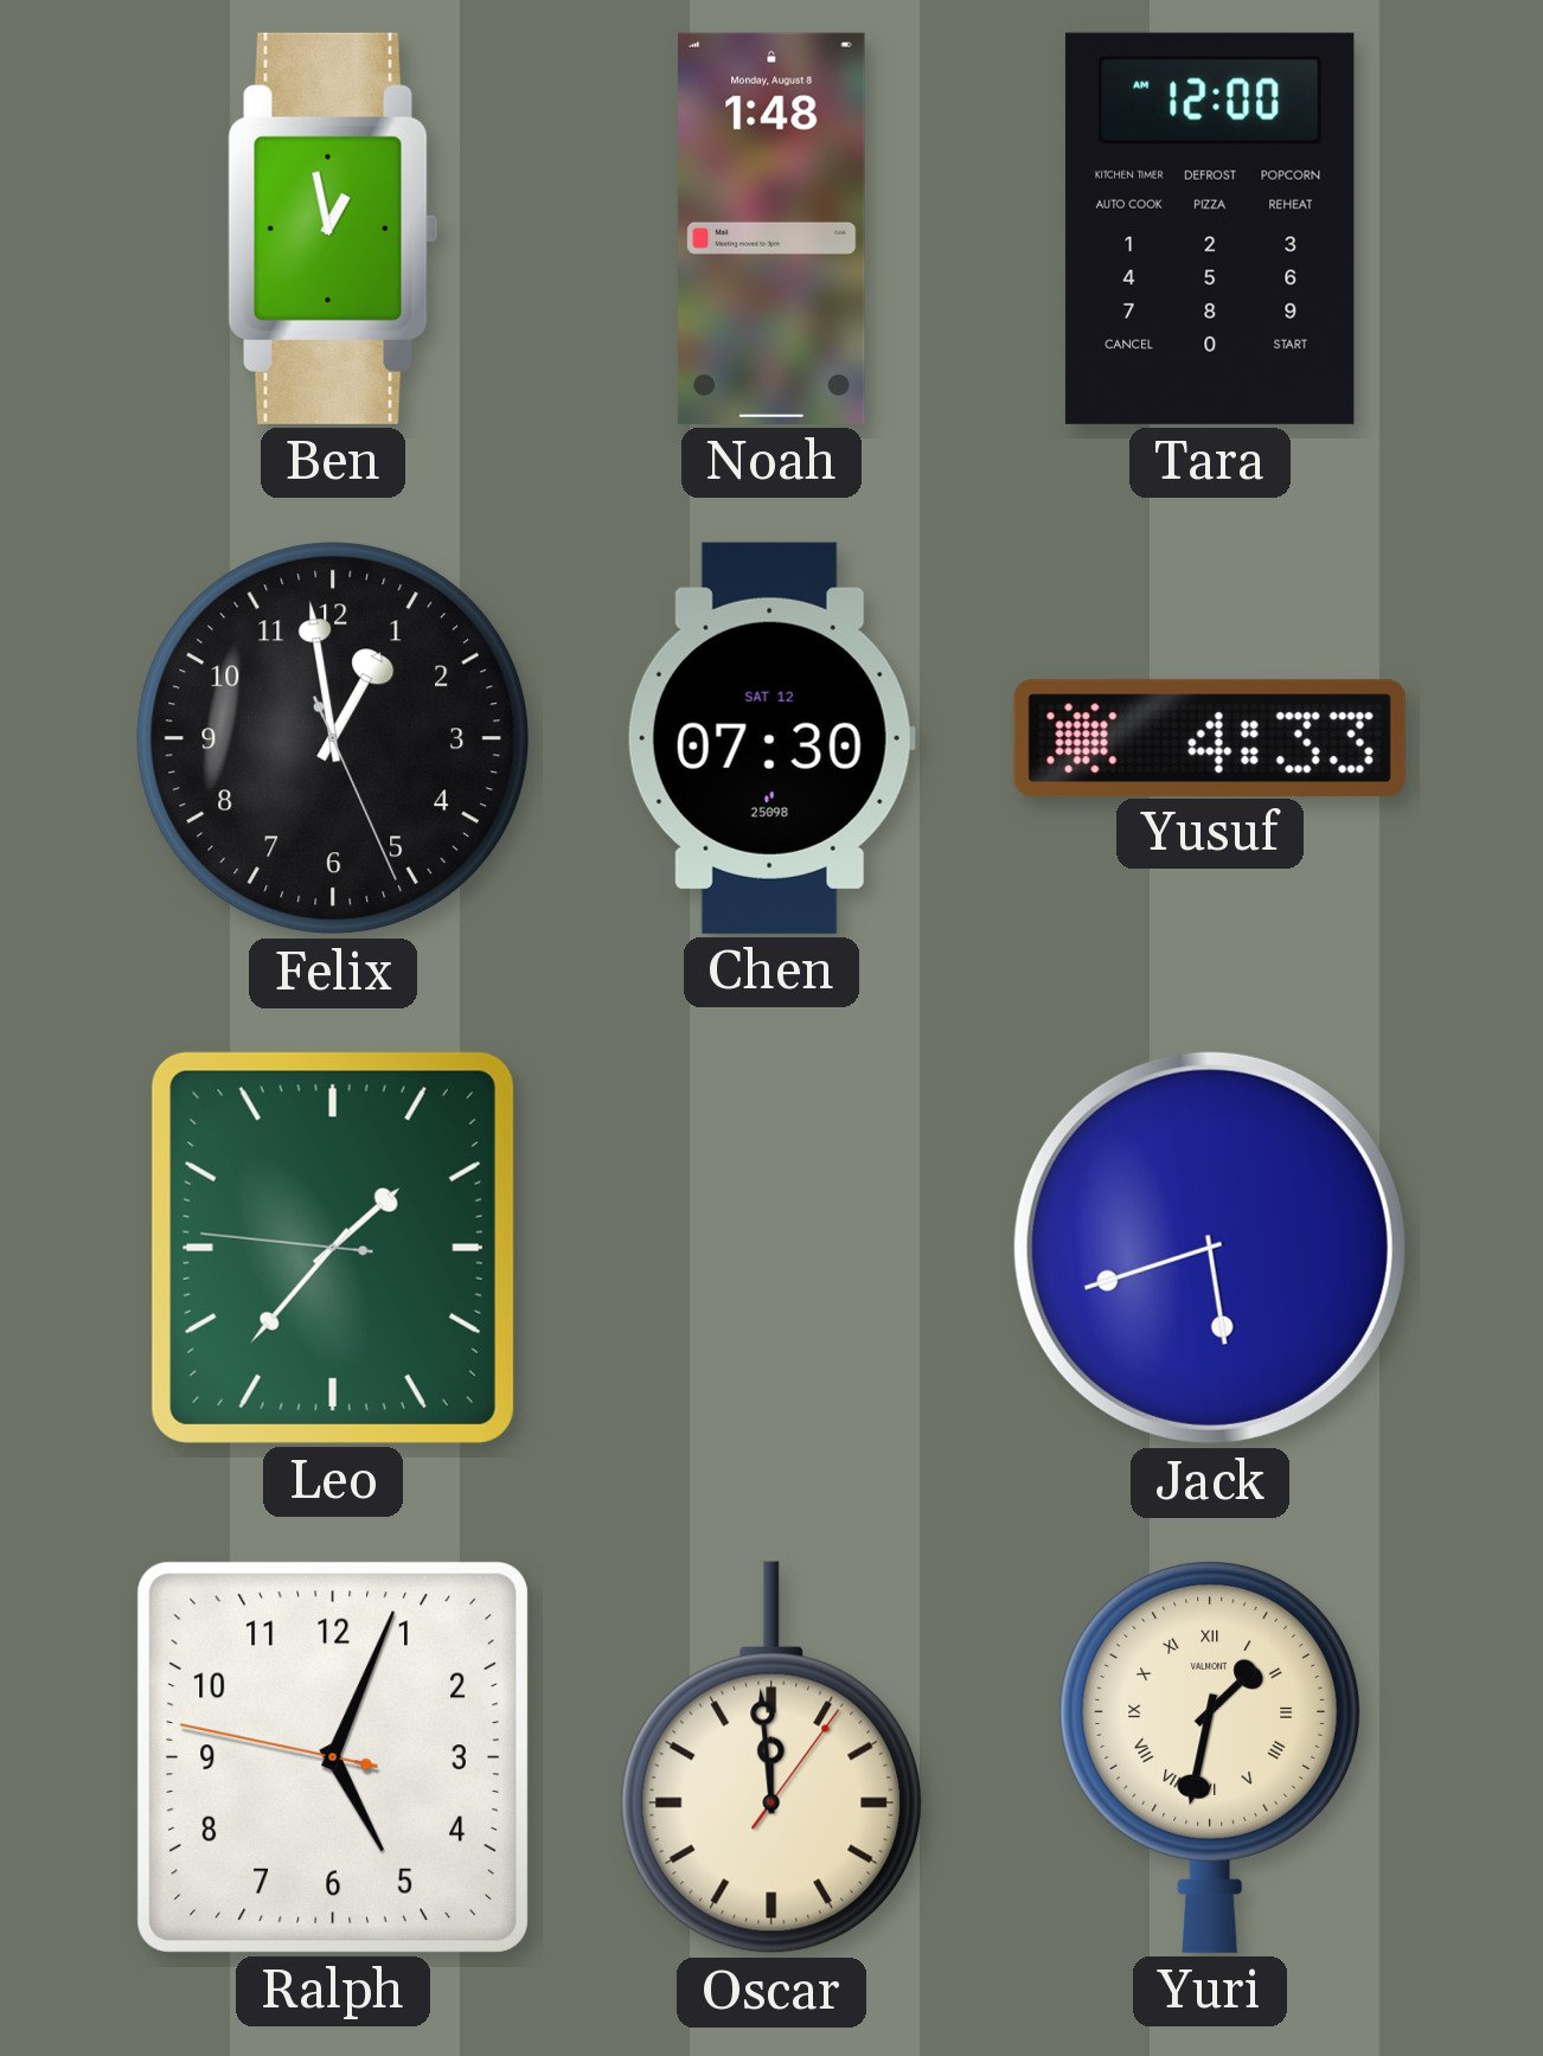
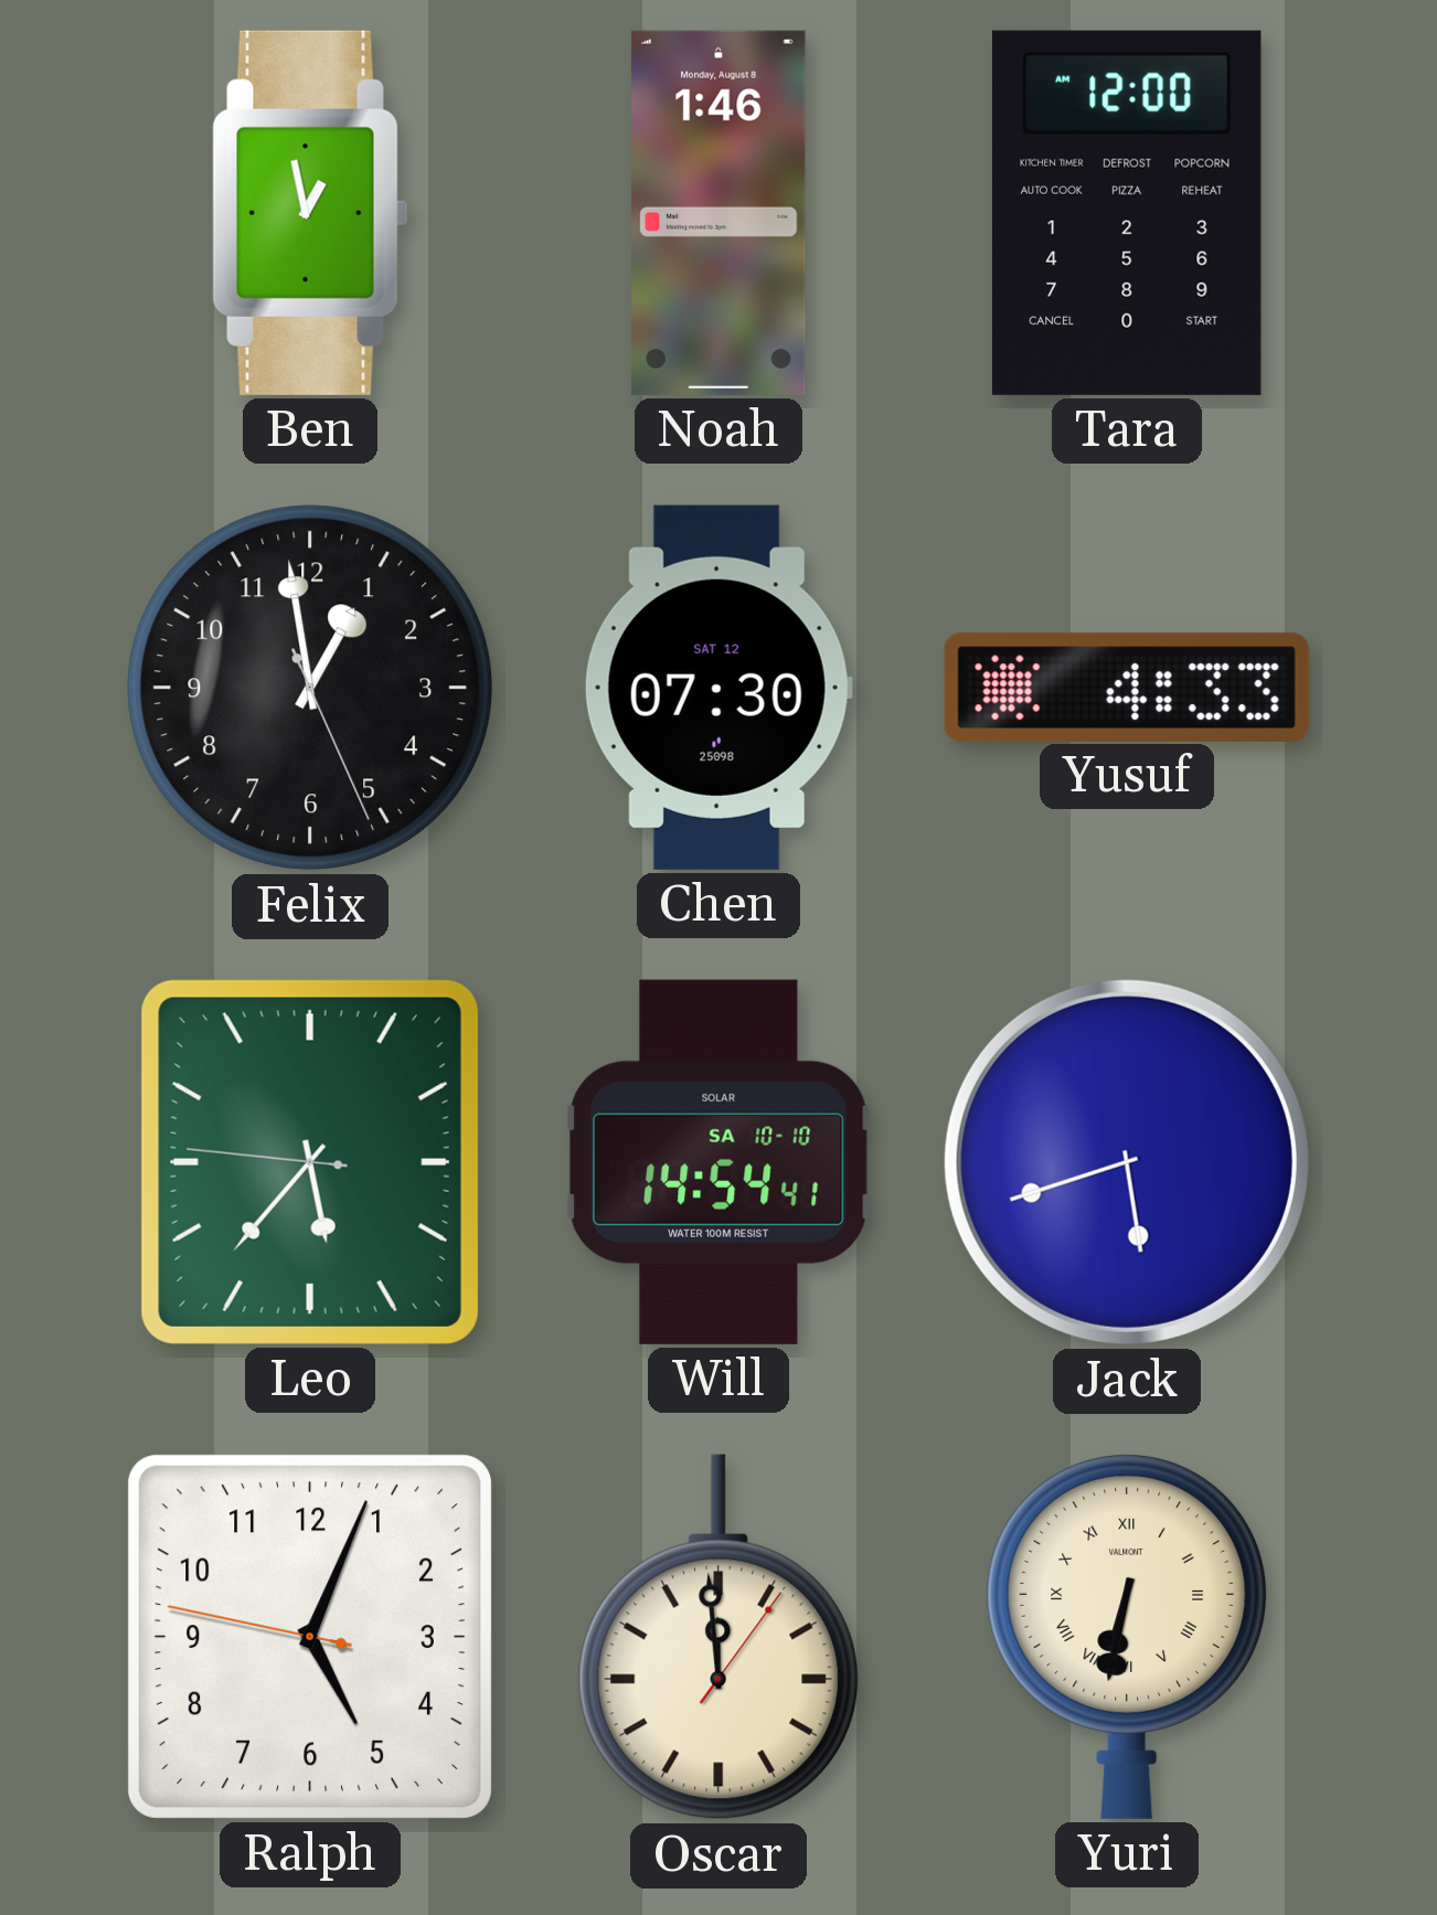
Noah: 1:48 -> 1:46
Leo: 1:36 -> 5:36
Will: none -> 14:54
Yuri: 1:32 -> 6:32
